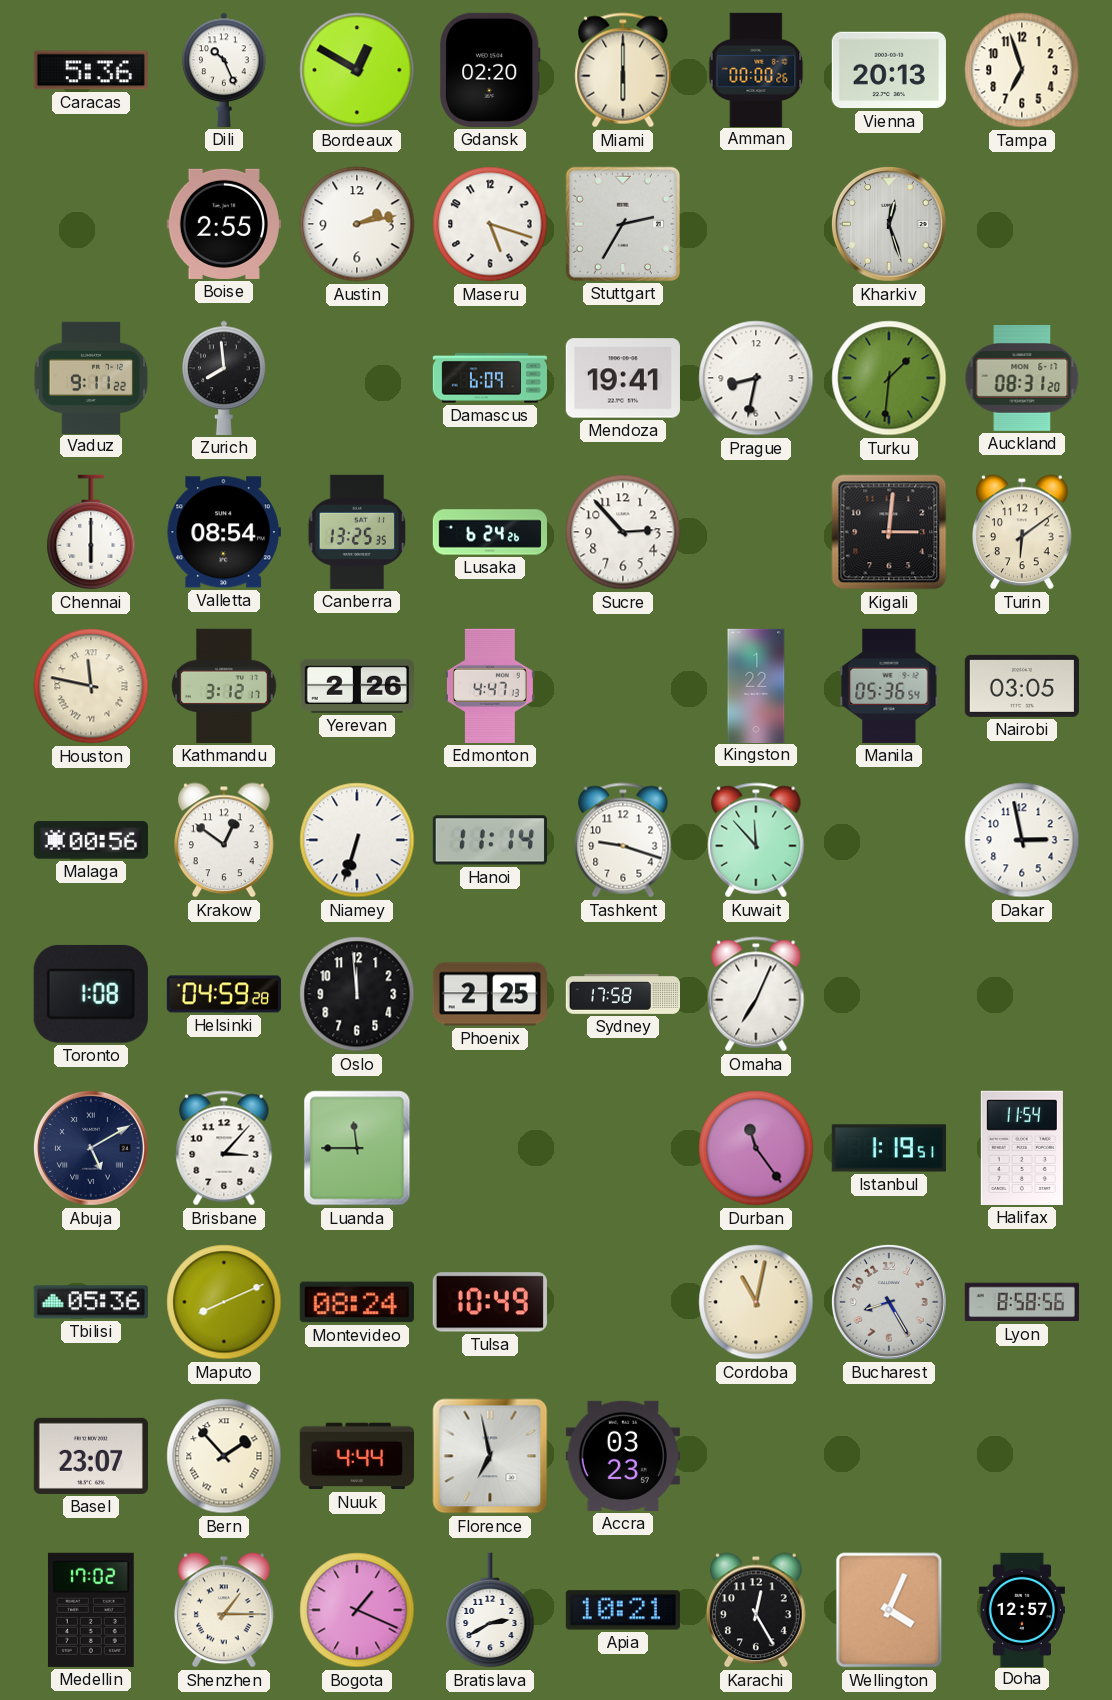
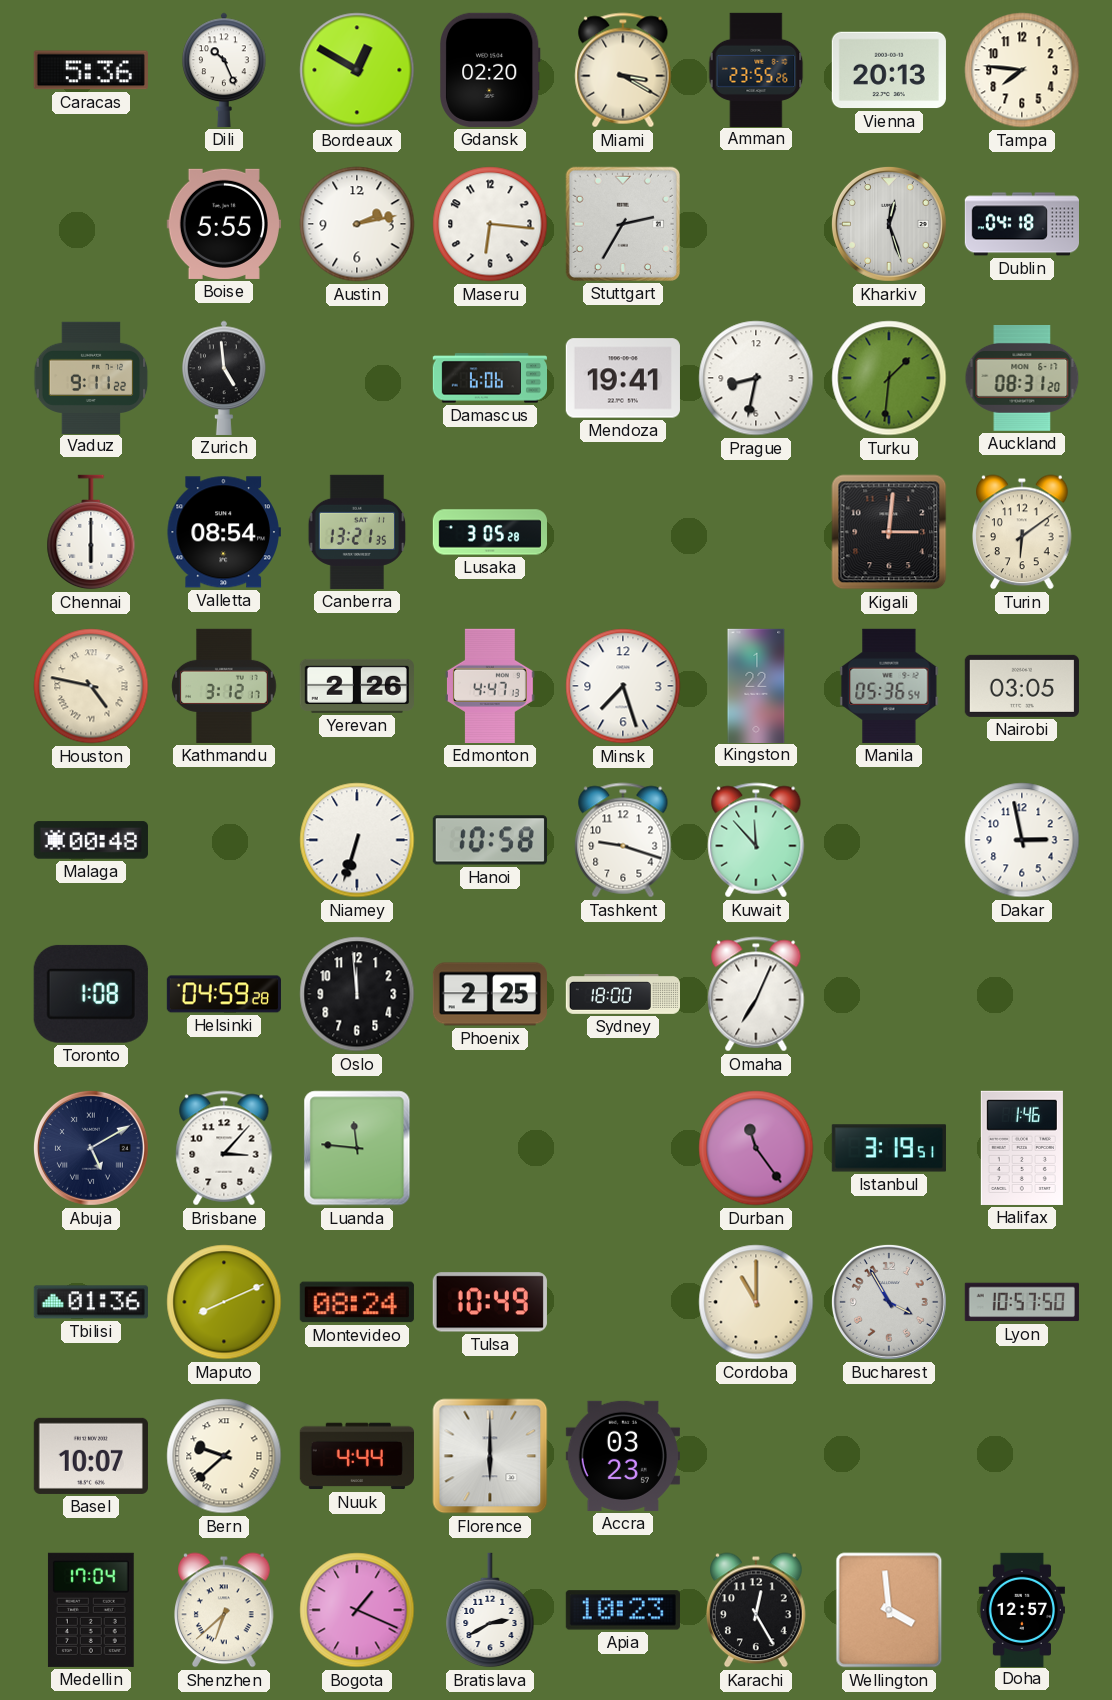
Miami: 6:00 -> 3:20
Amman: 00:00 -> 23:55
Tampa: 6:57 -> 7:46
Boise: 2:55 -> 5:55
Maseru: 5:18 -> 6:16
Dublin: none -> 04:18
Zurich: 7:59 -> 4:59
Damascus: 6:09 -> 6:06
Canberra: 13:25 -> 13:21
Lusaka: 6:24 -> 3:05
Sucre: 2:53 -> none
Houston: 11:47 -> 4:47
Minsk: none -> 7:27
Malaga: 00:56 -> 00:48
Krakow: 12:51 -> none
Hanoi: 11:14 -> 10:58
Sydney: 17:58 -> 18:00
Luanda: 11:45 -> 11:46
Istanbul: 1:19 -> 3:19
Halifax: 11:54 -> 1:46
Tbilisi: 05:36 -> 01:36
Cordoba: 11:02 -> 11:00
Bucharest: 8:25 -> 3:55
Lyon: 8:58 -> 10:57
Basel: 23:07 -> 10:07
Bern: 1:53 -> 9:38
Florence: 6:58 -> 6:00
Medellin: 17:02 -> 17:04
Shenzhen: 1:15 -> 6:38
Apia: 10:21 -> 10:23
Wellington: 4:04 -> 3:59
